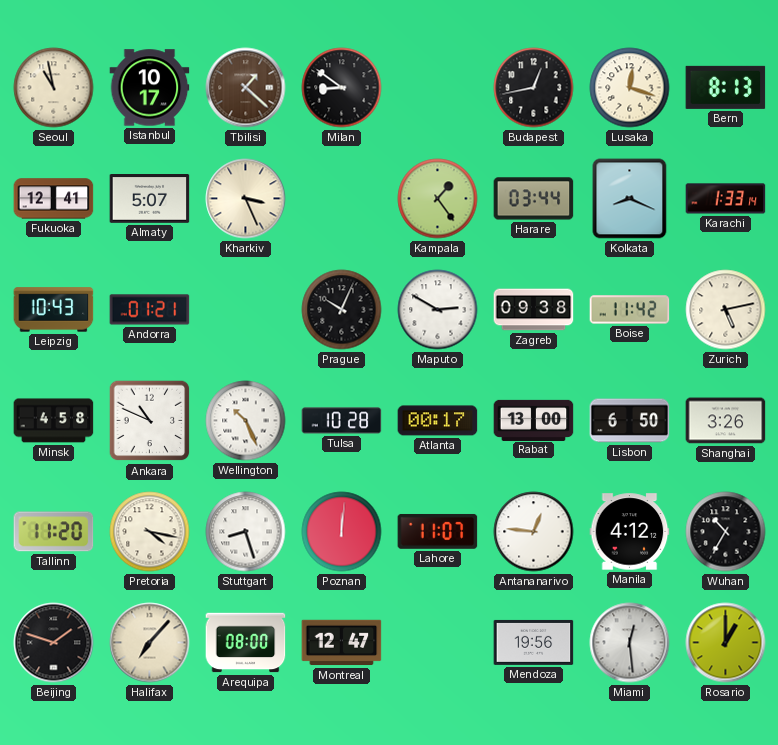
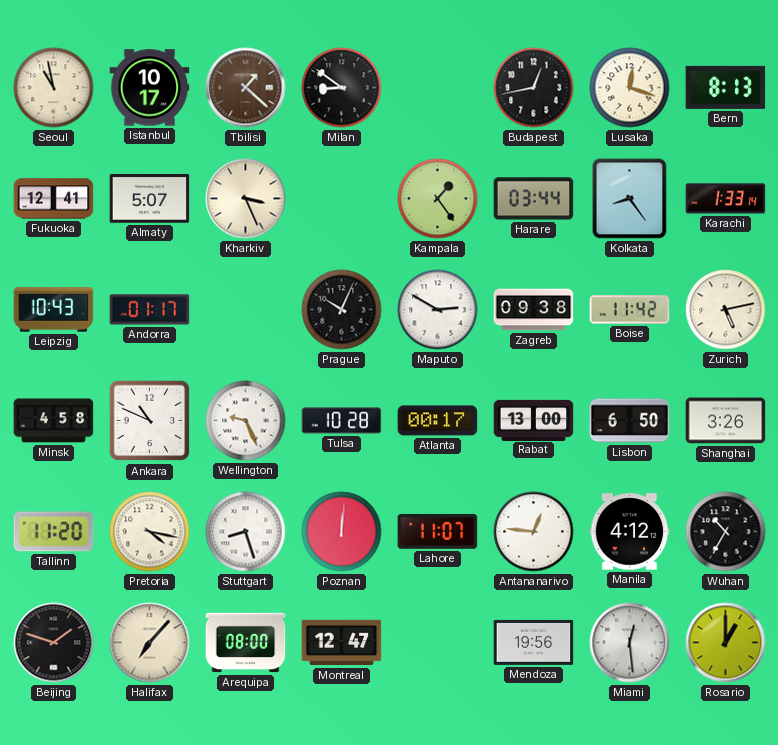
Kolkata: 8:19 -> 8:24
Andorra: 01:21 -> 01:17
Wellington: 10:26 -> 9:26
